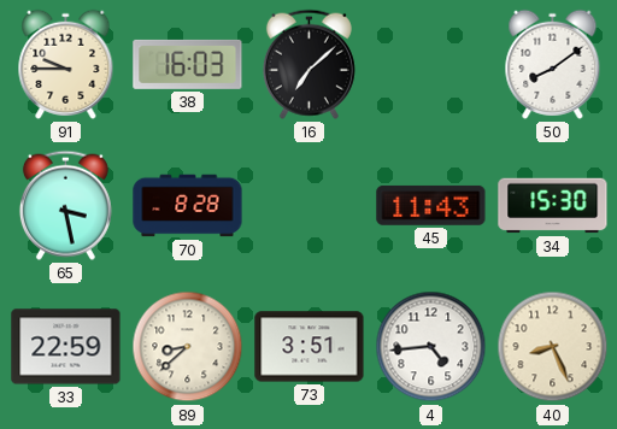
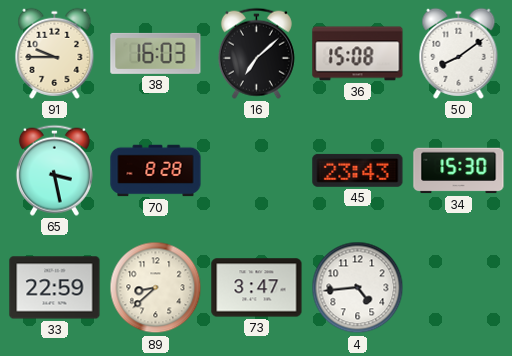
36: none -> 15:08
45: 11:43 -> 23:43
73: 3:51 -> 3:47
40: 8:26 -> none
